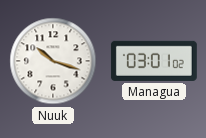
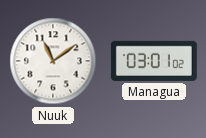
Nuuk: 10:18 -> 11:09
